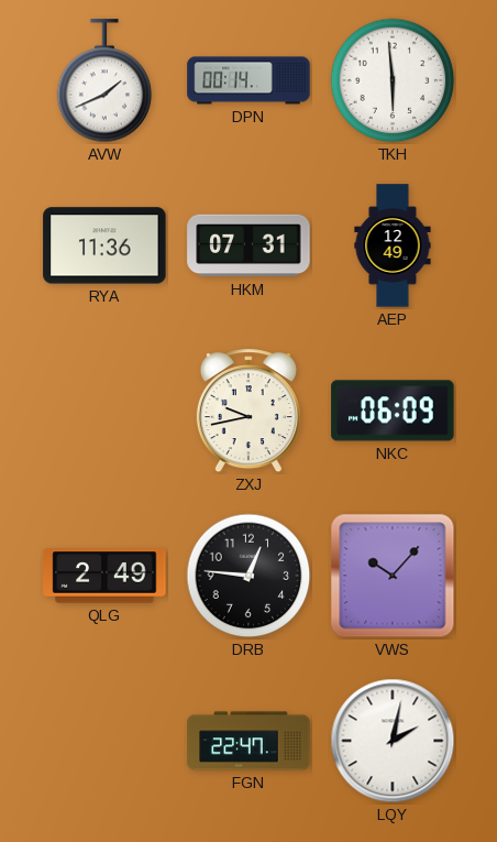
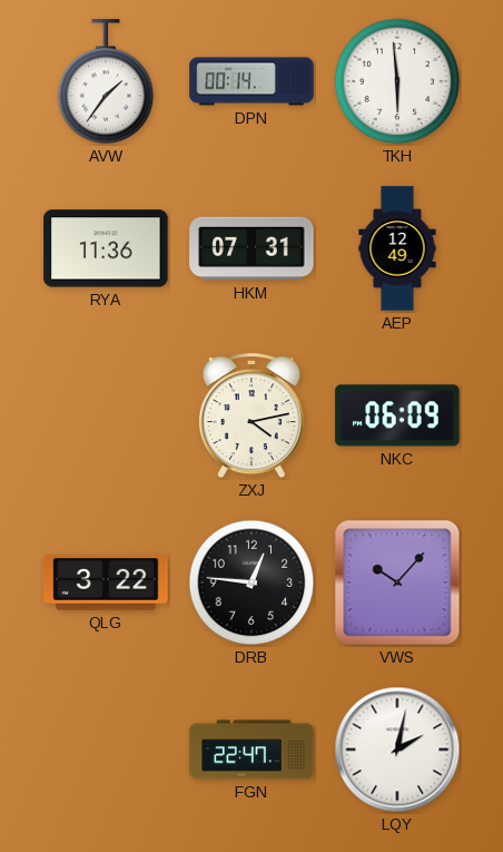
AVW: 1:41 -> 1:36
ZXJ: 9:43 -> 4:13
QLG: 2:49 -> 3:22
